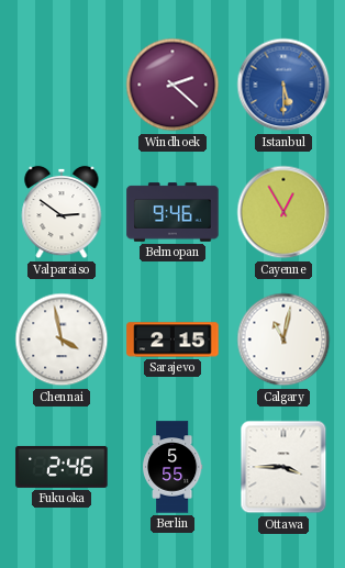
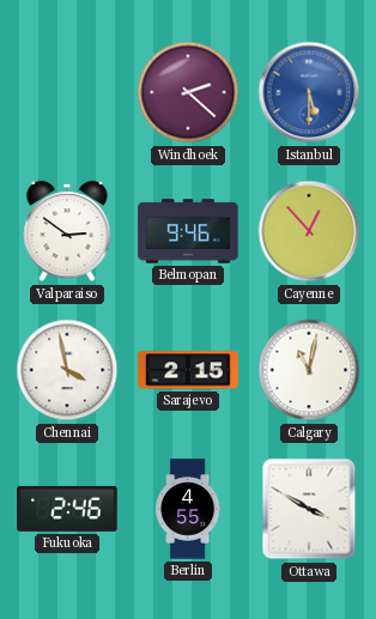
Cayenne: 12:55 -> 12:53
Berlin: 5:55 -> 4:55
Ottawa: 3:45 -> 3:50
